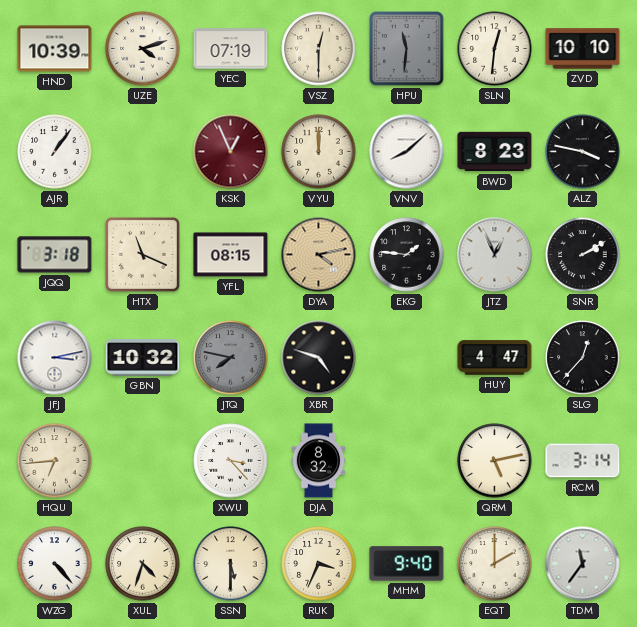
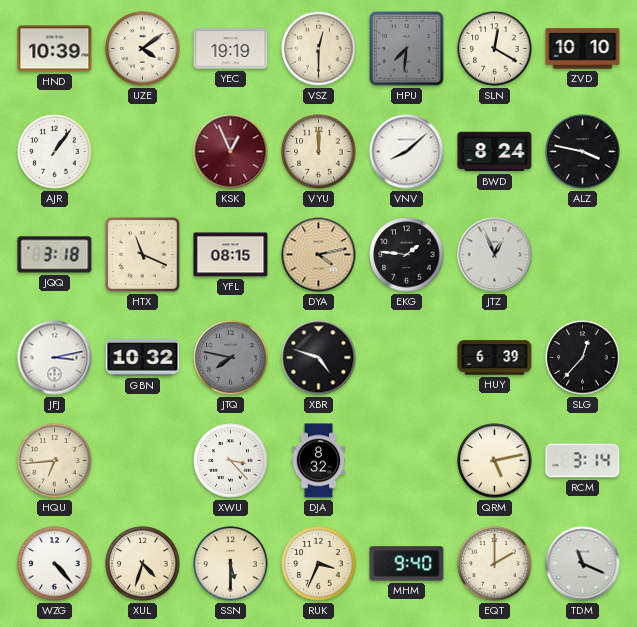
UZE: 4:12 -> 4:09
YEC: 07:19 -> 19:19
HPU: 11:31 -> 7:31
SLN: 12:31 -> 12:20
BWD: 8:23 -> 8:24
SNR: 2:10 -> none
HUY: 4:47 -> 6:39
TDM: 11:36 -> 11:19
